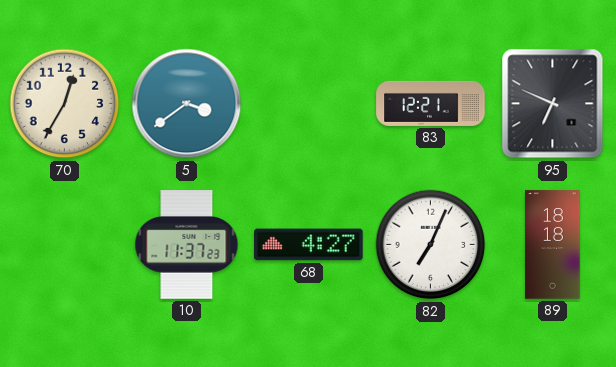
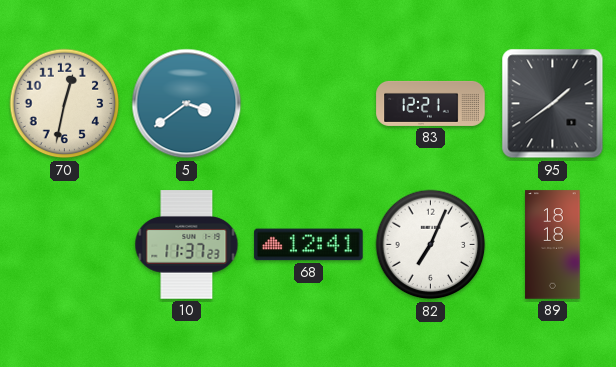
70: 12:35 -> 12:32
95: 6:49 -> 1:39
68: 4:27 -> 12:41
